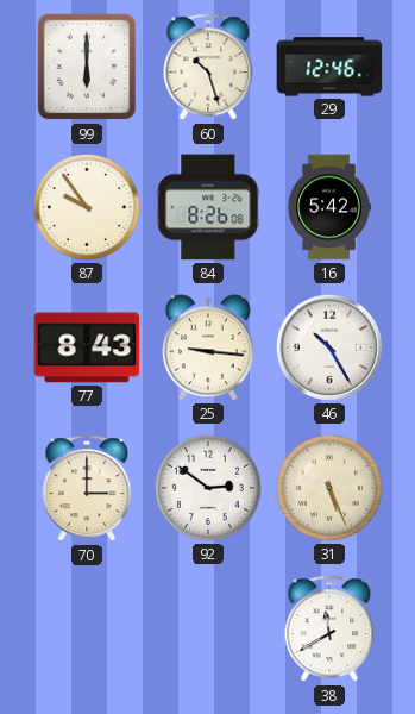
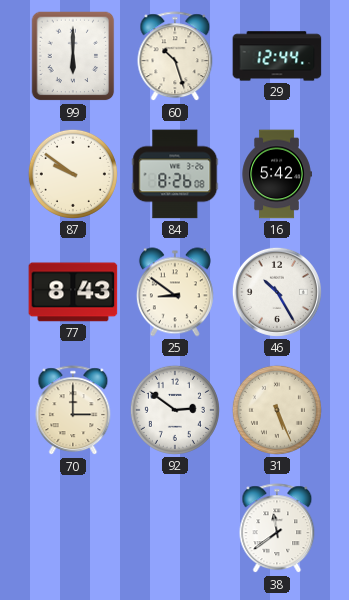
29: 12:46 -> 12:44
87: 9:54 -> 9:51
25: 9:16 -> 8:51
38: 11:40 -> 11:39
